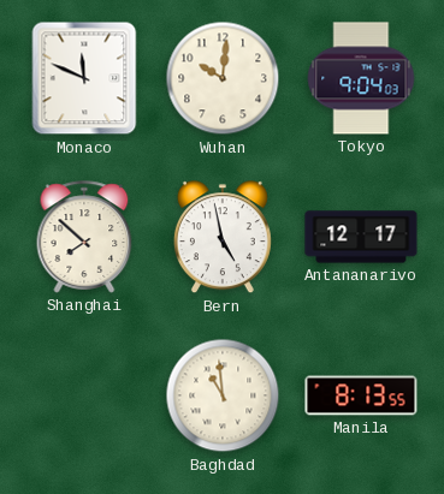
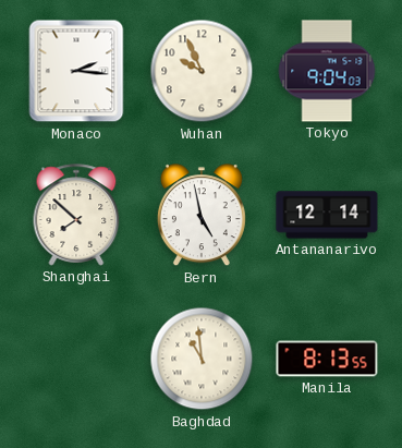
Monaco: 11:49 -> 2:16
Wuhan: 10:01 -> 9:56
Antananarivo: 12:17 -> 12:14
